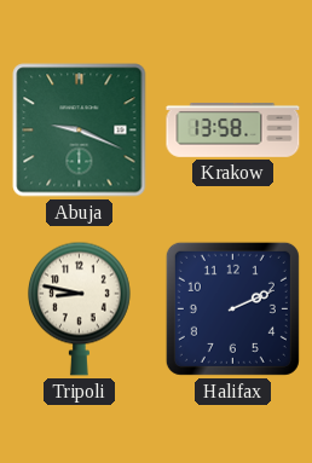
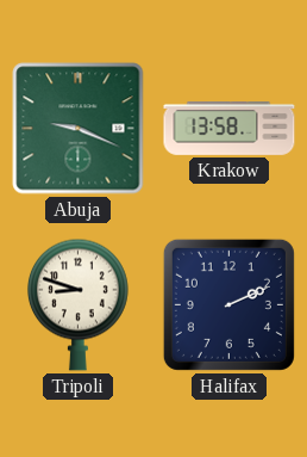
Tripoli: 8:47 -> 8:48
